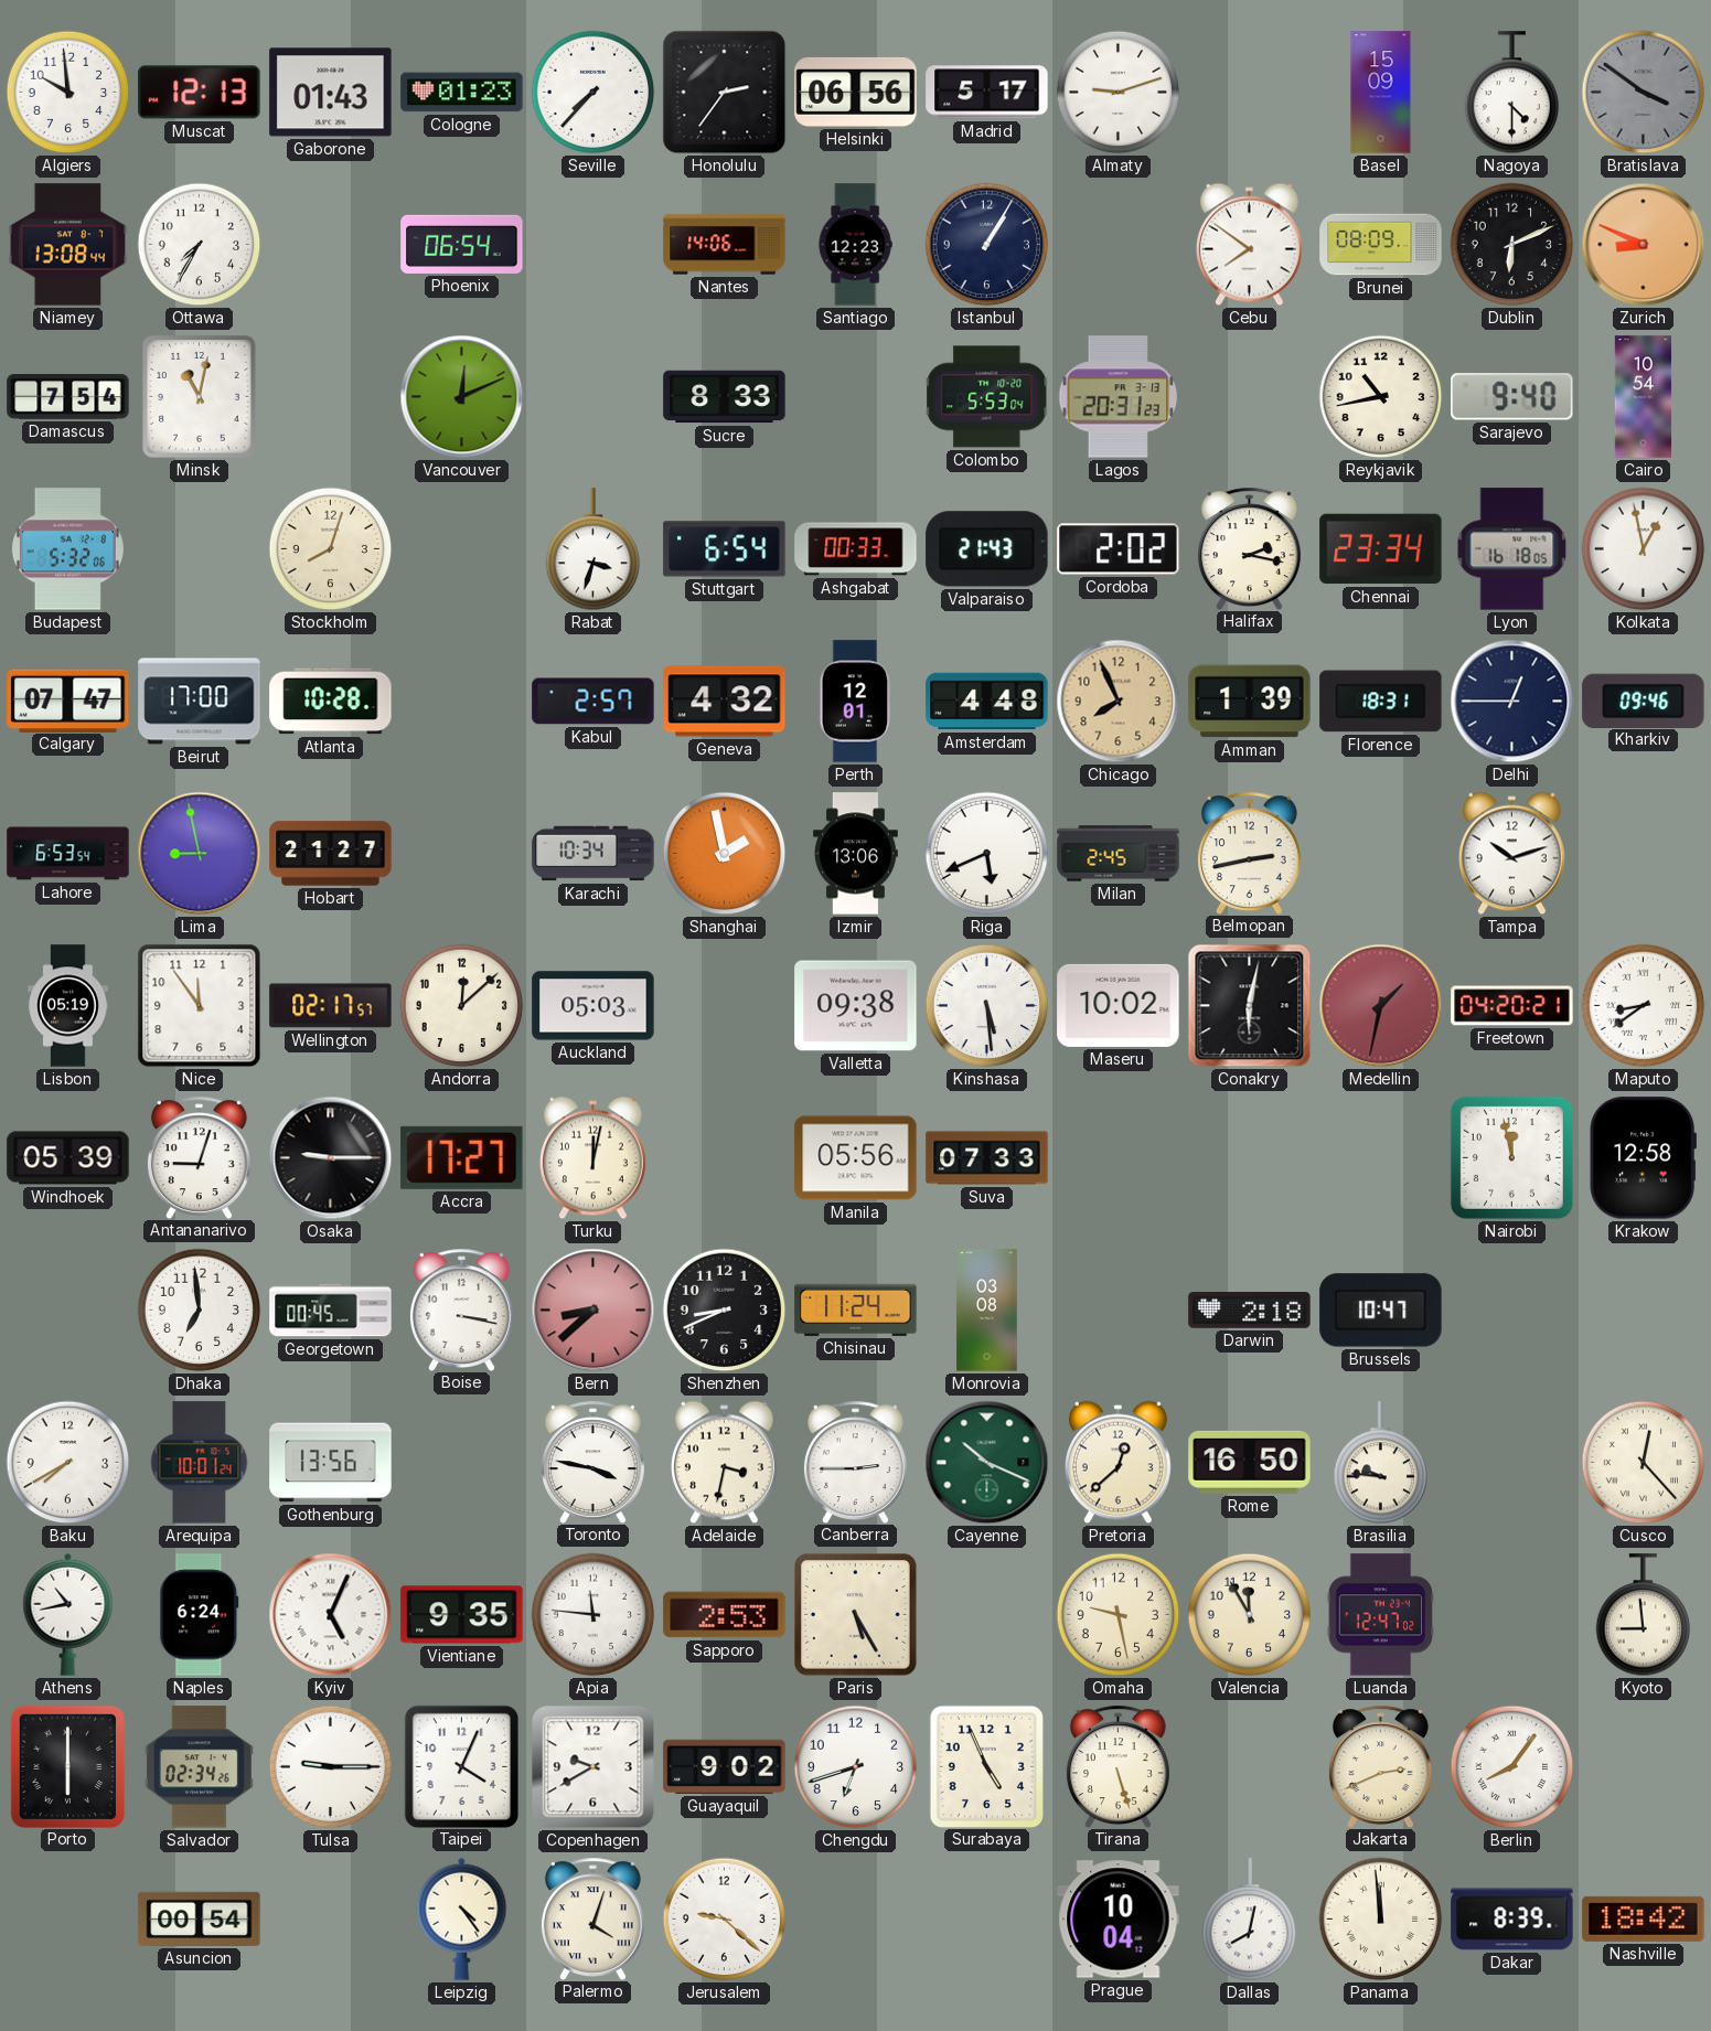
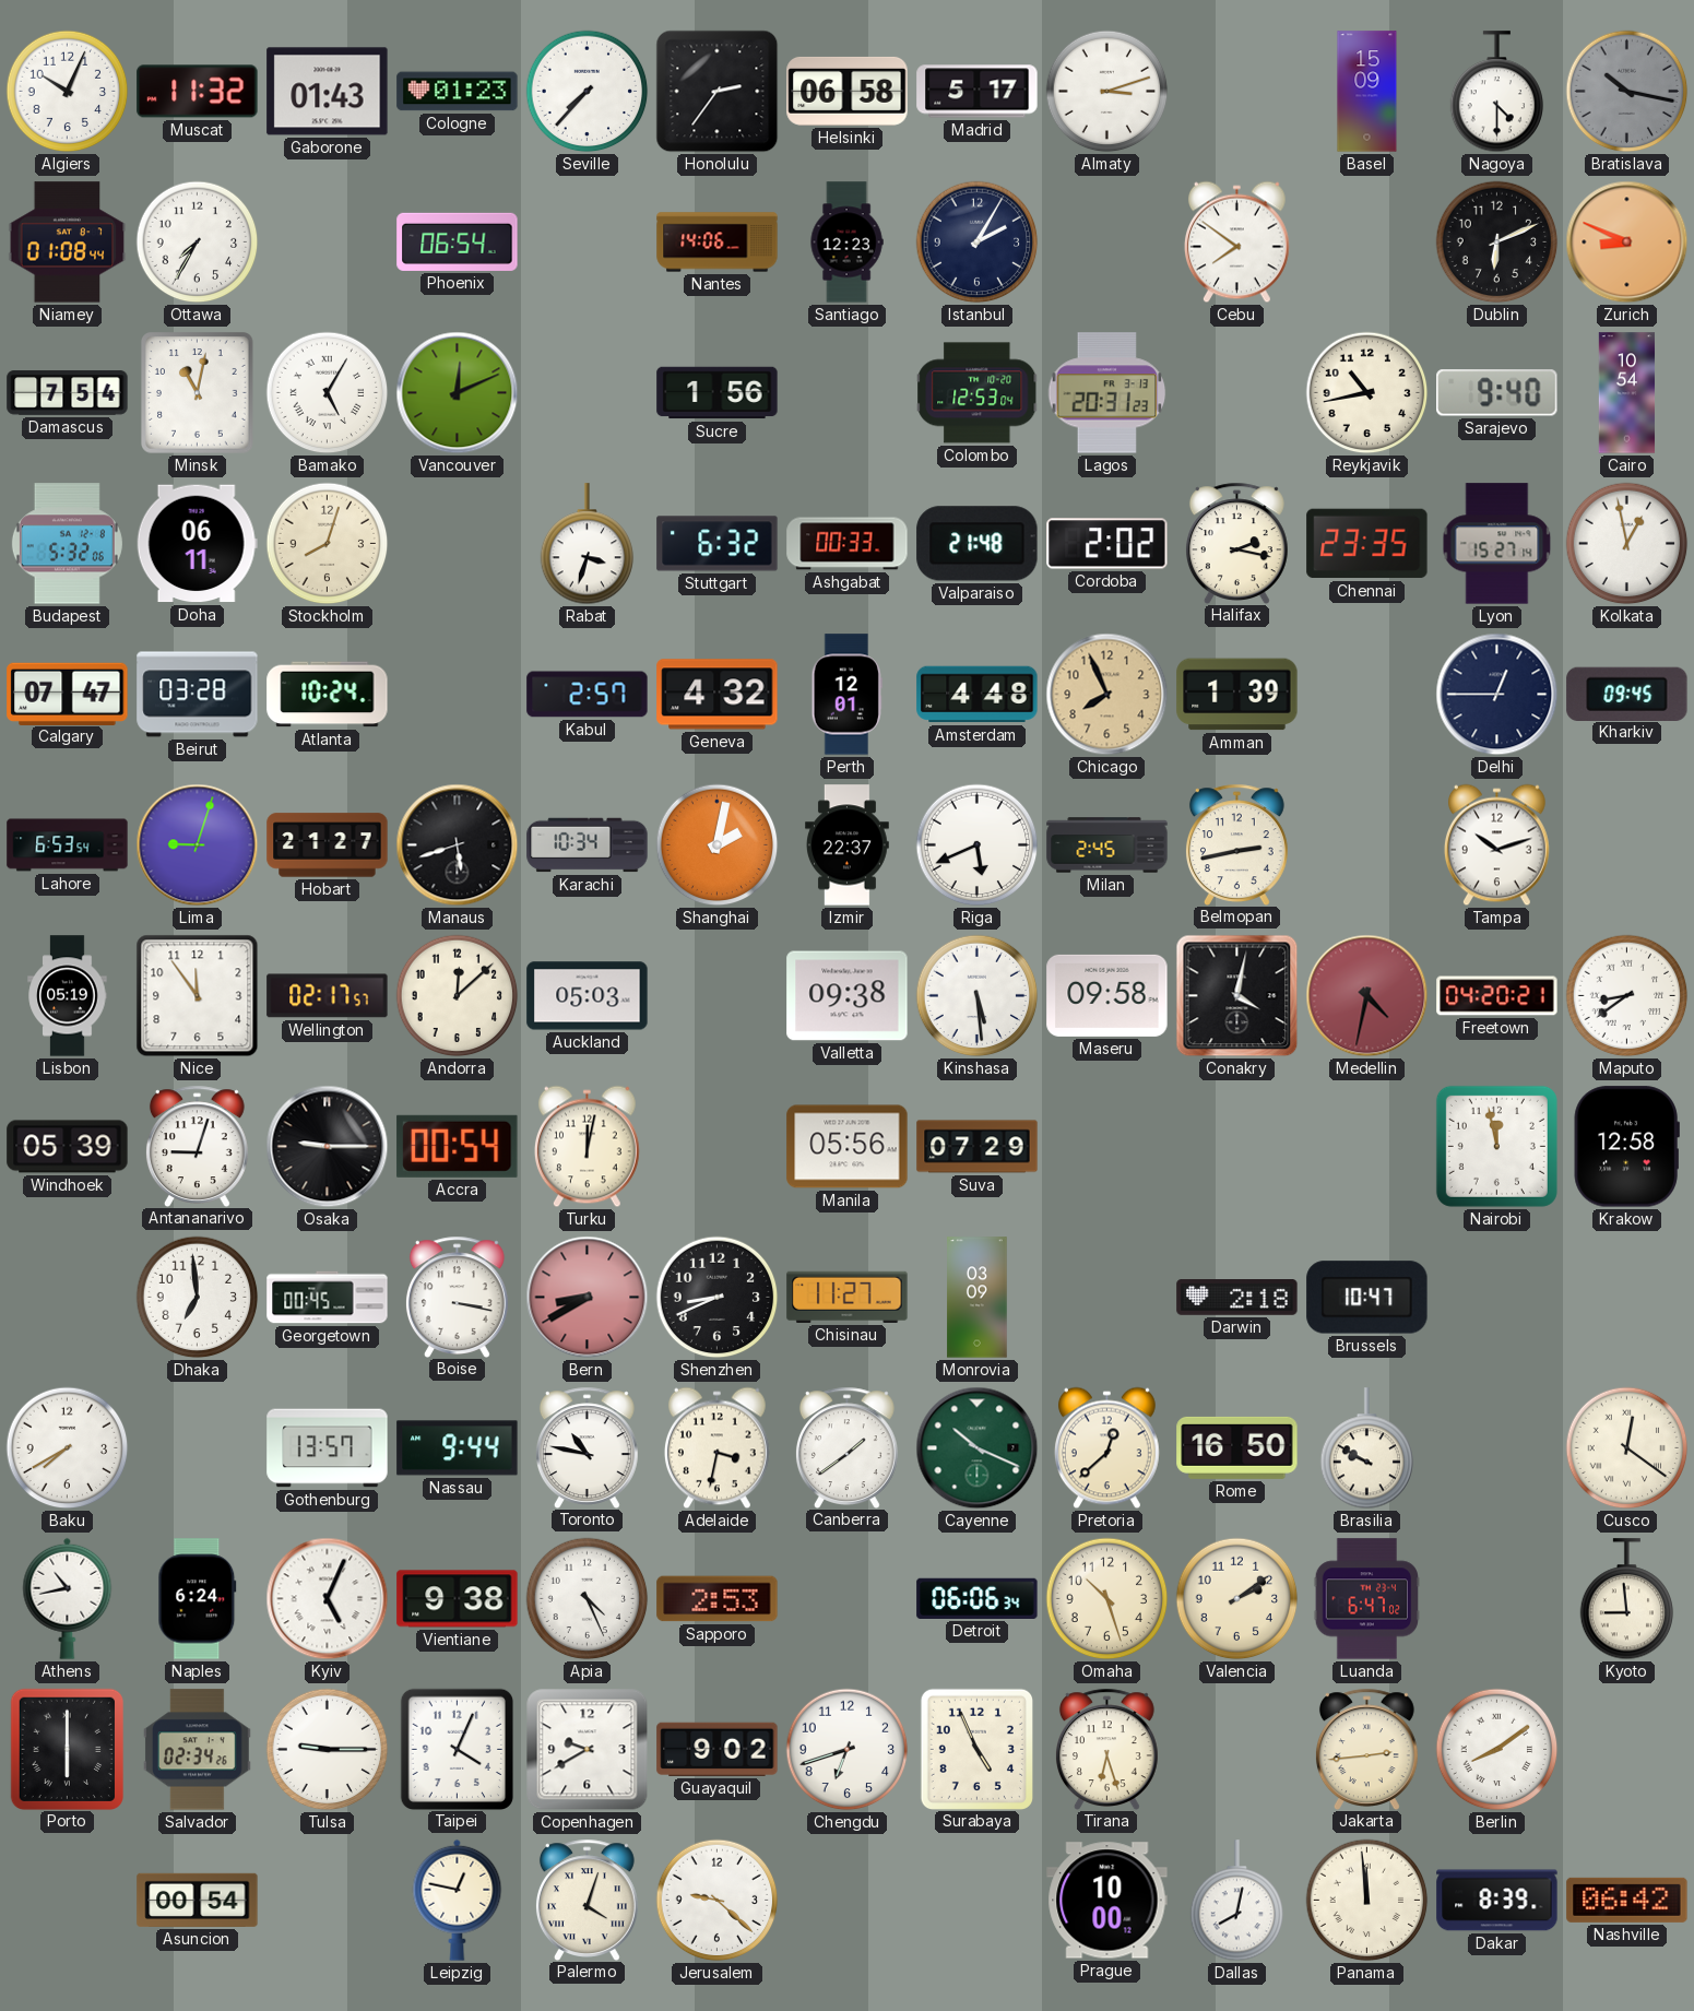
Algiers: 9:59 -> 10:04
Muscat: 12:13 -> 11:32
Helsinki: 06:56 -> 06:58
Almaty: 9:12 -> 3:12
Bratislava: 3:51 -> 10:17
Niamey: 13:08 -> 01:08
Istanbul: 1:05 -> 2:05
Brunei: 08:09 -> none
Bamako: none -> 5:05
Sucre: 8:33 -> 1:56
Colombo: 5:53 -> 12:53
Doha: none -> 06:11
Stuttgart: 6:54 -> 6:32
Valparaiso: 21:43 -> 21:48
Chennai: 23:34 -> 23:35
Lyon: 16:18 -> 15:27
Beirut: 17:00 -> 03:28
Atlanta: 10:28 -> 10:24
Florence: 18:31 -> none
Kharkiv: 09:46 -> 09:45
Lima: 8:58 -> 9:03
Manaus: none -> 5:42
Shanghai: 1:58 -> 2:02
Izmir: 13:06 -> 22:37
Maseru: 10:02 -> 09:58
Conakry: 6:02 -> 4:02
Medellin: 1:32 -> 4:32
Accra: 17:27 -> 00:54
Suva: 07:33 -> 07:29
Bern: 8:38 -> 8:40
Chisinau: 11:24 -> 11:27
Monrovia: 03:08 -> 03:09
Arequipa: 10:01 -> none
Gothenburg: 13:56 -> 13:57
Nassau: none -> 9:44
Toronto: 3:47 -> 10:47
Canberra: 2:45 -> 1:39
Brasilia: 9:46 -> 9:50
Cusco: 12:23 -> 12:21
Vientiane: 9:35 -> 9:38
Apia: 11:46 -> 4:26
Paris: 5:25 -> none
Detroit: none -> 06:06
Omaha: 9:28 -> 10:27
Valencia: 11:55 -> 2:09
Luanda: 12:47 -> 6:47
Tirana: 5:27 -> 6:27
Jakarta: 2:41 -> 2:44
Berlin: 8:06 -> 8:09
Leipzig: 4:24 -> 12:47
Prague: 10:04 -> 10:00
Nashville: 18:42 -> 06:42
